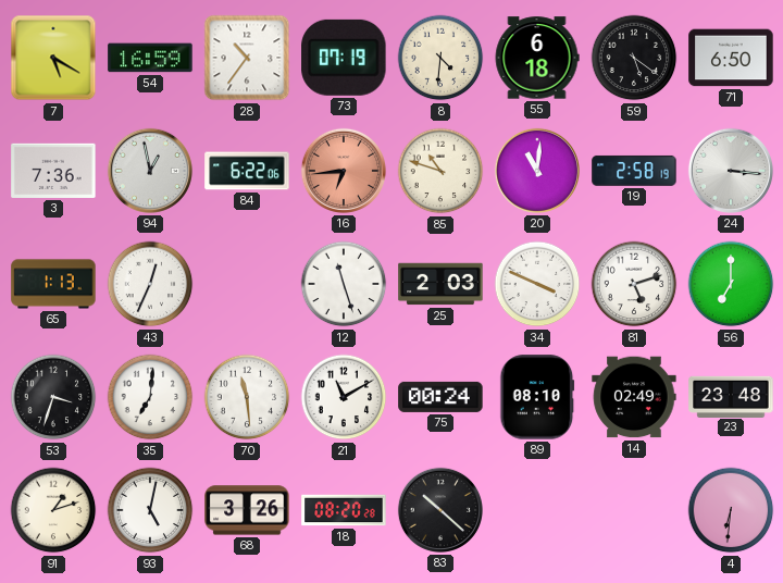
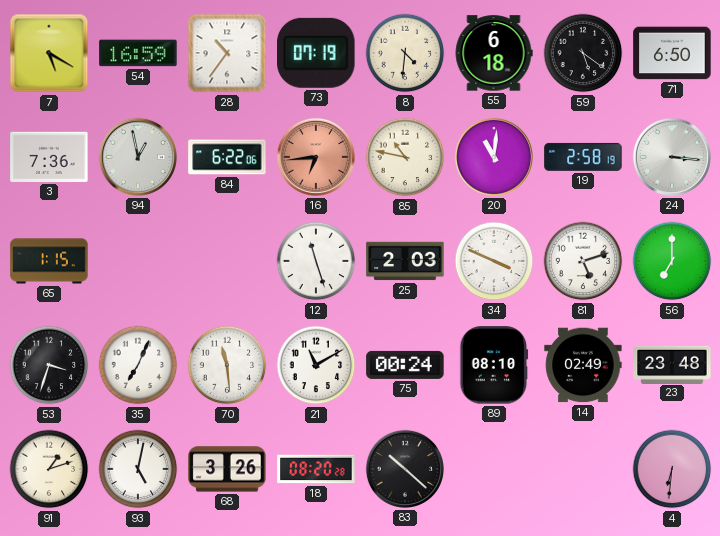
85: 10:48 -> 10:47
65: 1:13 -> 1:15
43: 12:34 -> none
35: 7:01 -> 7:04
